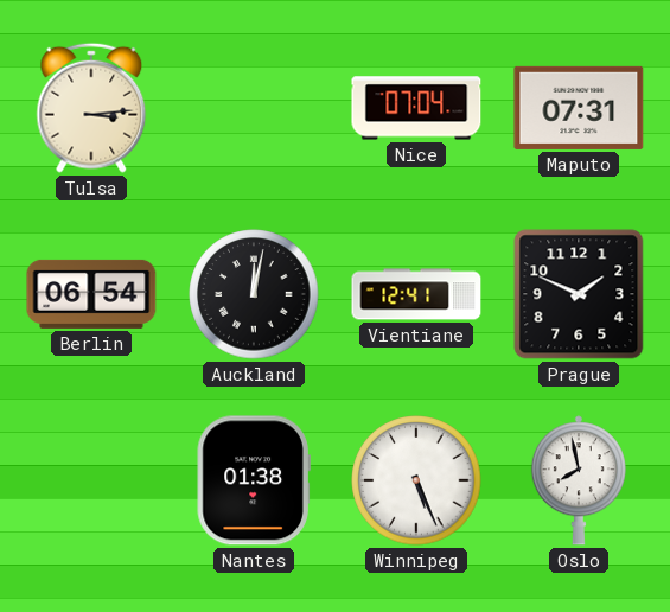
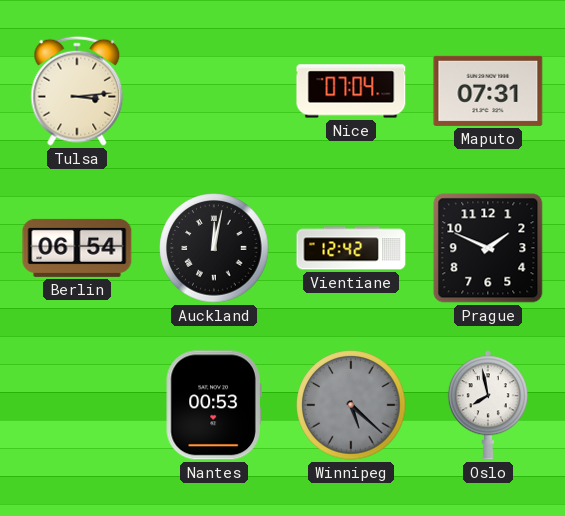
Vientiane: 12:41 -> 12:42
Nantes: 01:38 -> 00:53
Winnipeg: 5:26 -> 5:22
Winnipeg dial: white -> grey
